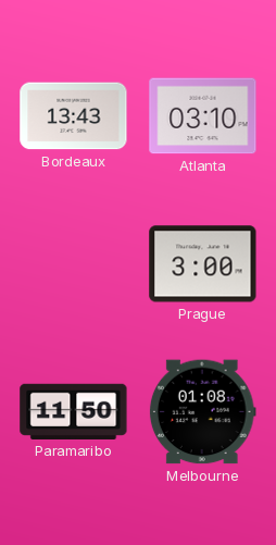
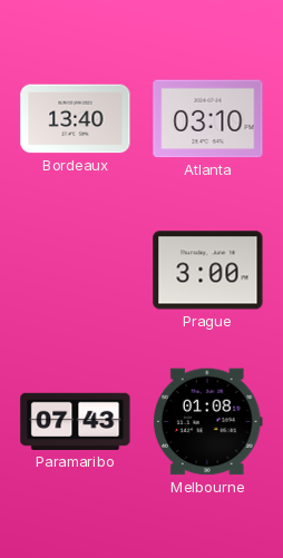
Bordeaux: 13:43 -> 13:40
Paramaribo: 11:50 -> 07:43
